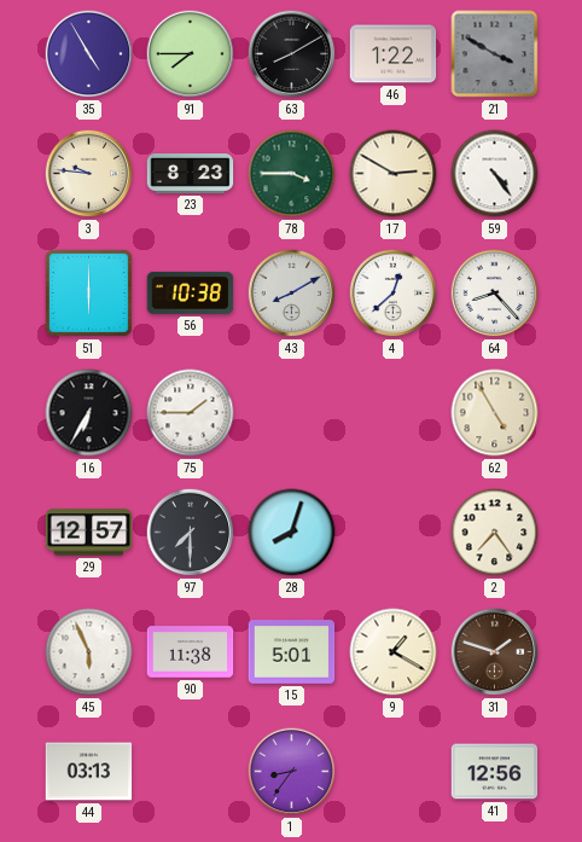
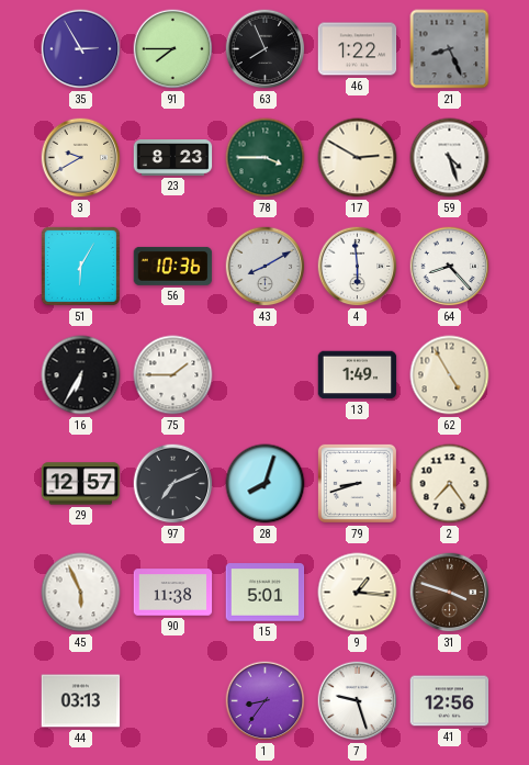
35: 4:55 -> 2:55
63: 8:10 -> 7:56
21: 3:50 -> 8:26
3: 9:46 -> 9:40
59: 4:24 -> 4:27
51: 6:00 -> 6:05
56: 10:38 -> 10:36
4: 12:38 -> 5:59
13: none -> 1:49
97: 7:30 -> 7:11
79: none -> 8:42
9: 1:20 -> 1:16
31: 1:48 -> 3:48
7: none -> 9:27
